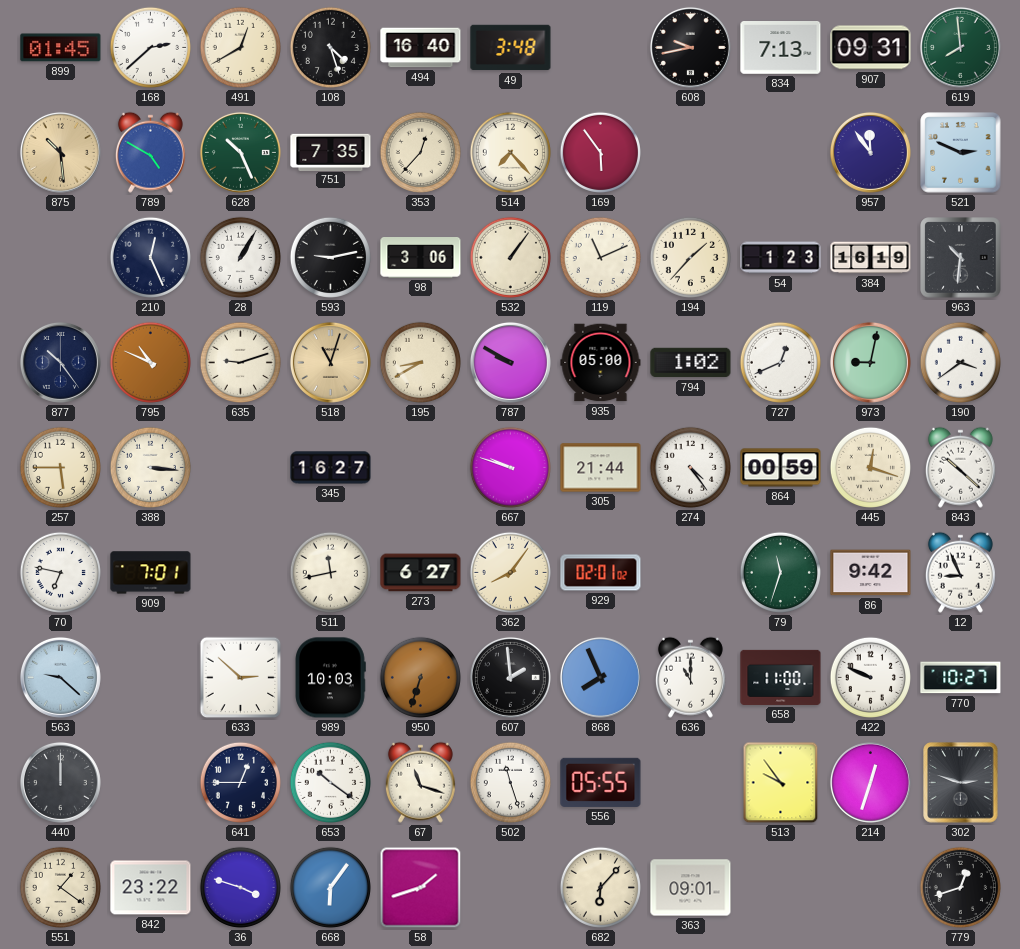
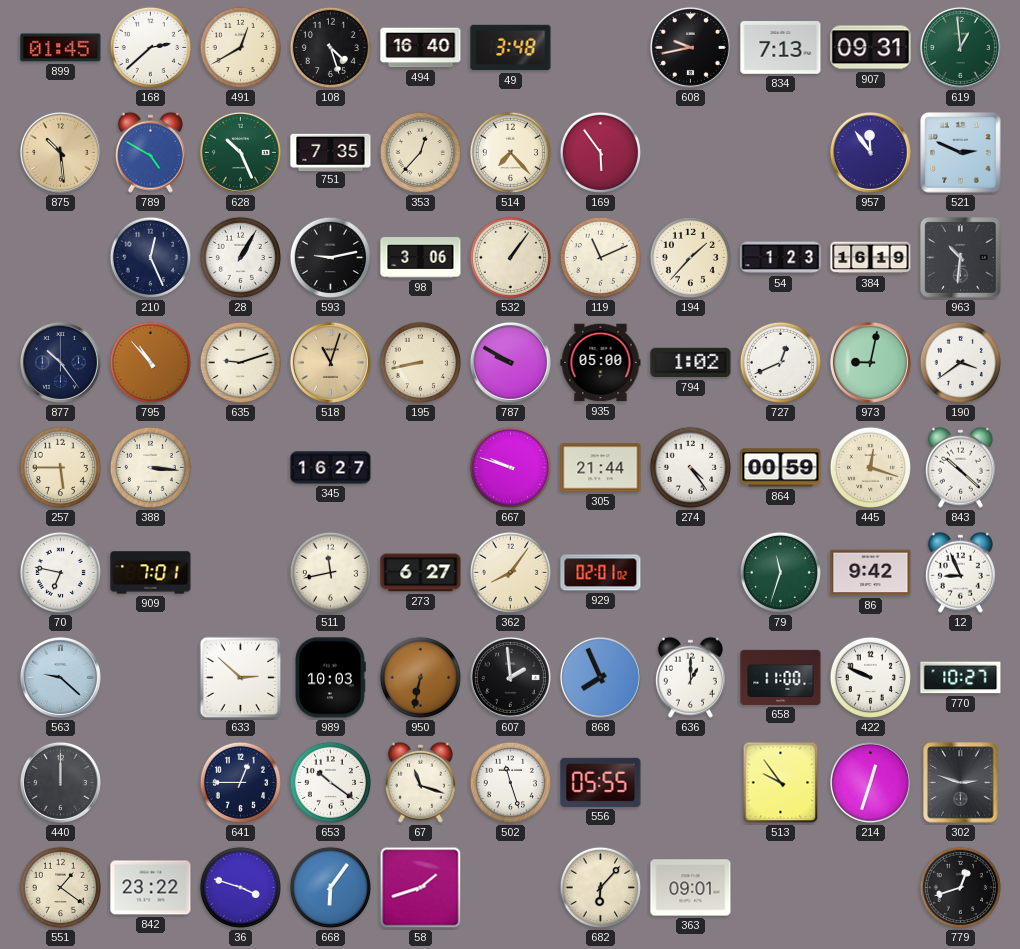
619: 7:59 -> 12:59
795: 10:49 -> 10:53
195: 8:40 -> 8:43
950: 6:33 -> 6:32
636: 11:00 -> 1:00
